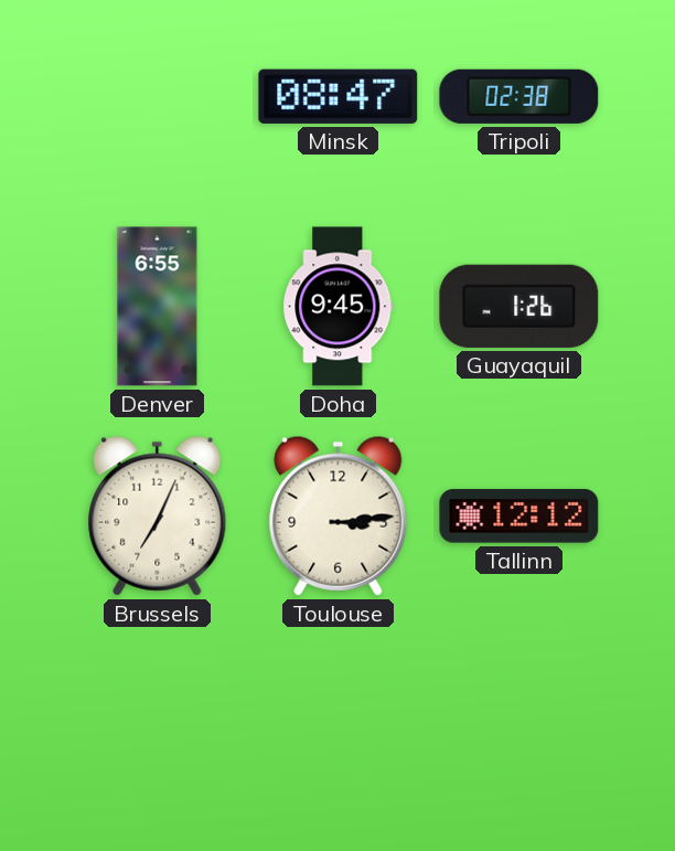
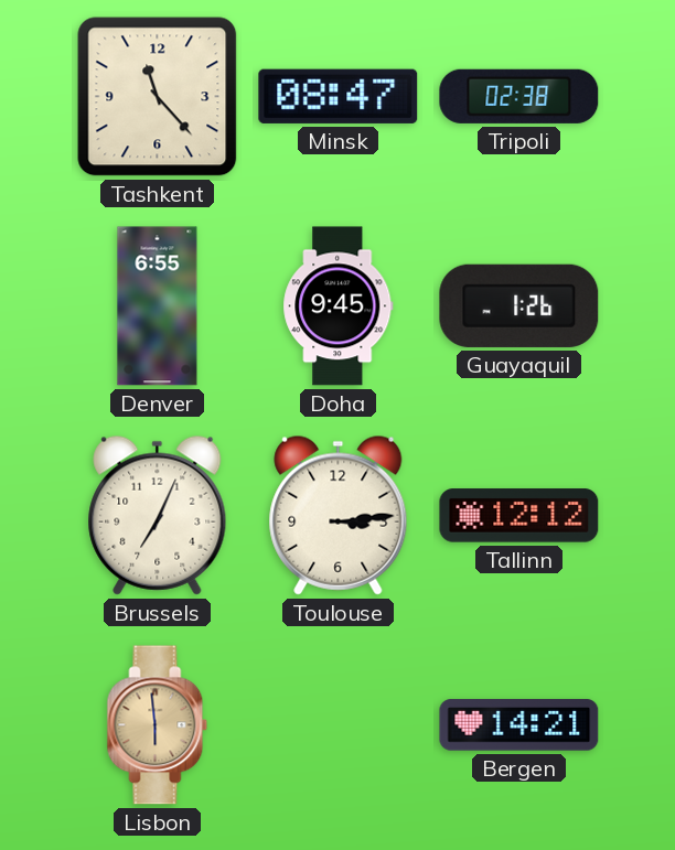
Tashkent: none -> 11:23
Lisbon: none -> 5:59
Bergen: none -> 14:21
